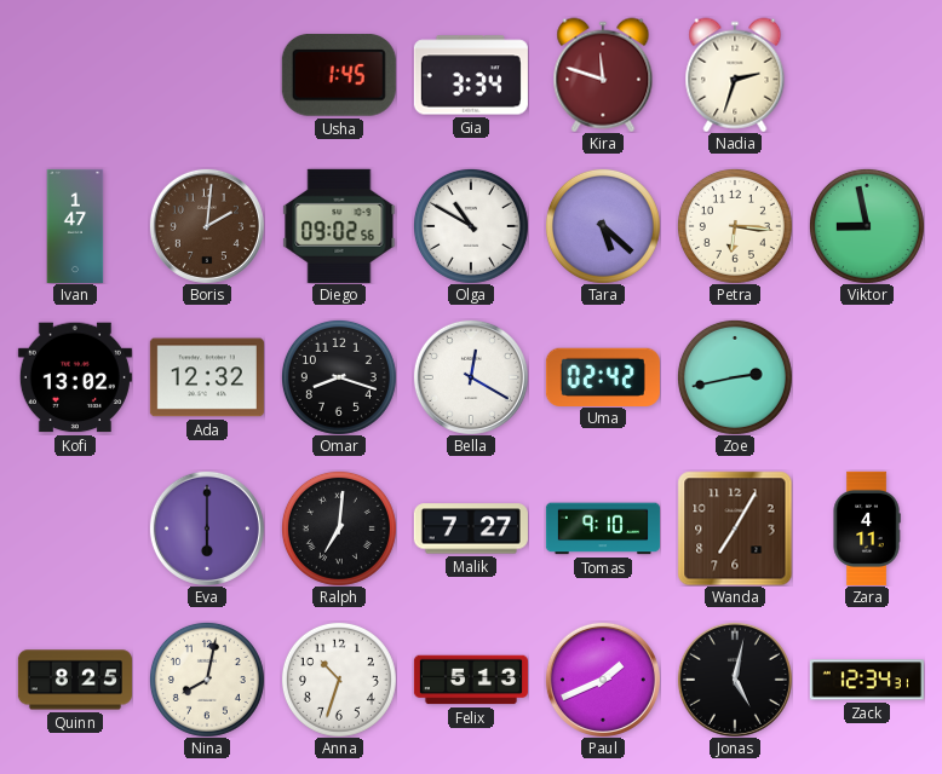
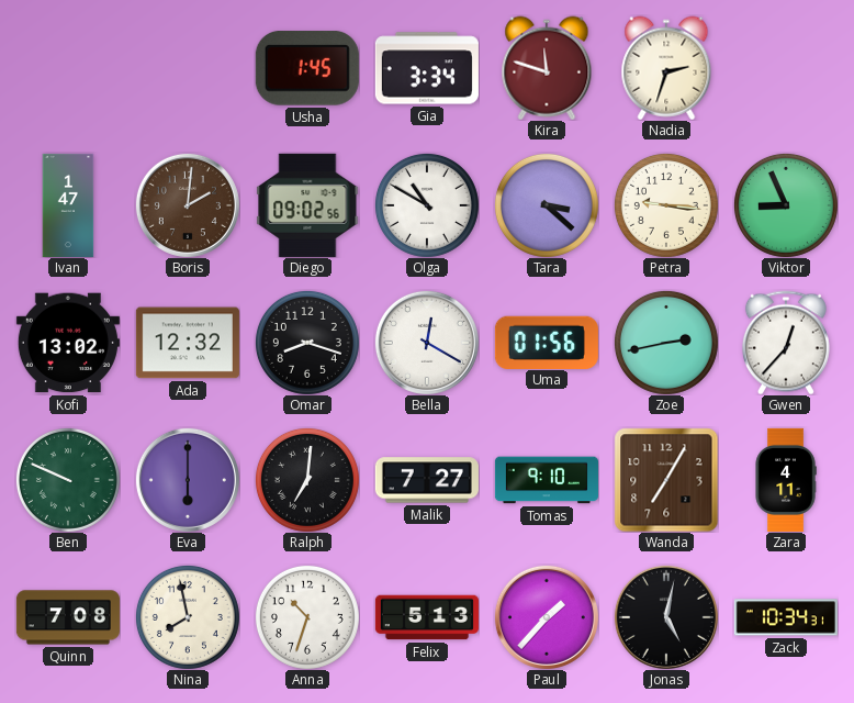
Tara: 5:22 -> 3:22
Petra: 6:16 -> 9:16
Viktor: 8:58 -> 8:56
Uma: 02:42 -> 01:56
Gwen: none -> 12:37
Ben: none -> 9:49
Quinn: 8:25 -> 7:08
Nina: 8:02 -> 7:58
Paul: 1:41 -> 1:37
Zack: 12:34 -> 10:34
